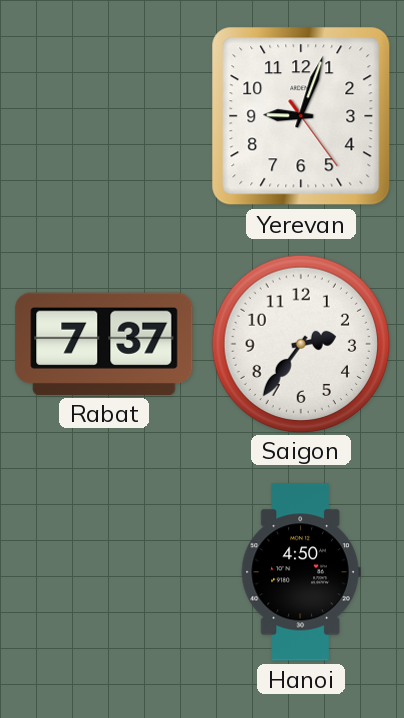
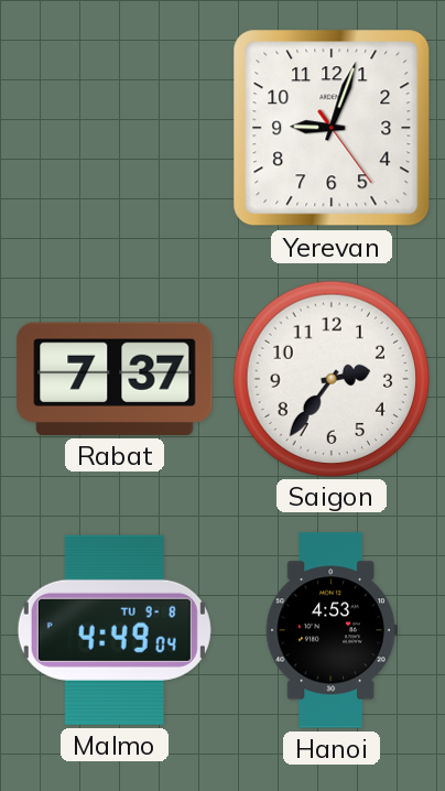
Malmo: none -> 4:49
Hanoi: 4:50 -> 4:53
